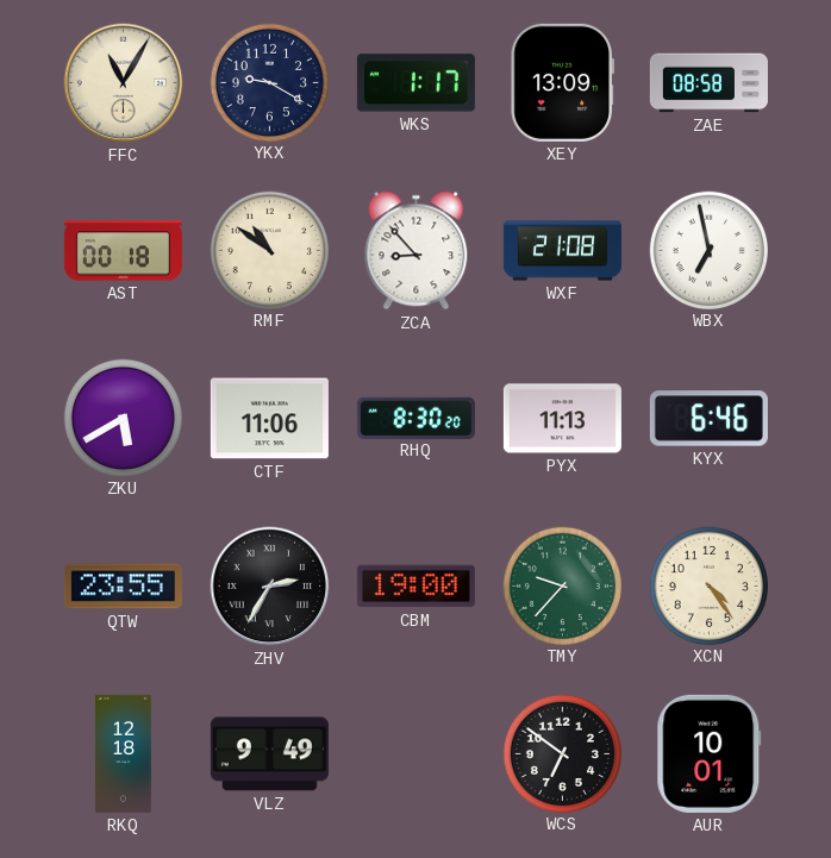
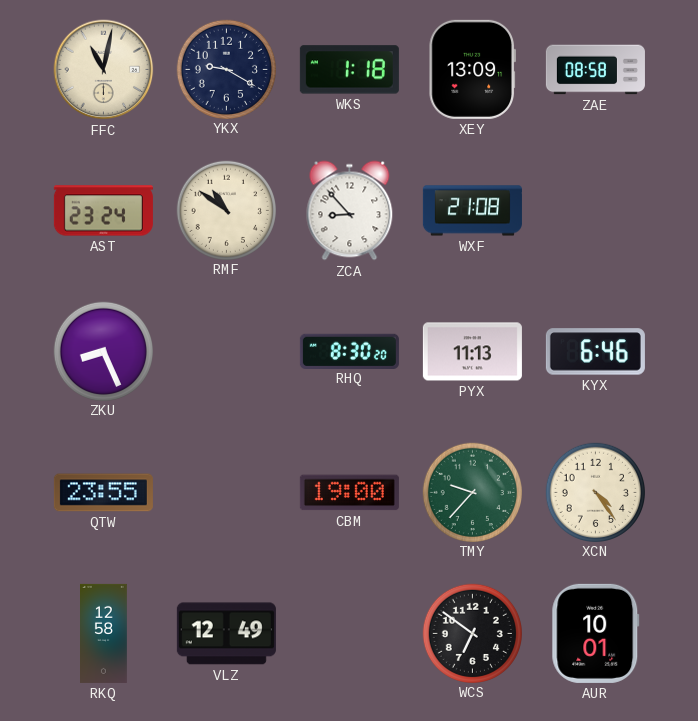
FFC: 11:05 -> 11:02
WKS: 1:17 -> 1:18
AST: 00:18 -> 23:24
WBX: 6:58 -> none
ZKU: 5:40 -> 8:26
CTF: 11:06 -> none
ZHV: 2:35 -> none
RKQ: 12:18 -> 12:58
VLZ: 9:49 -> 12:49
